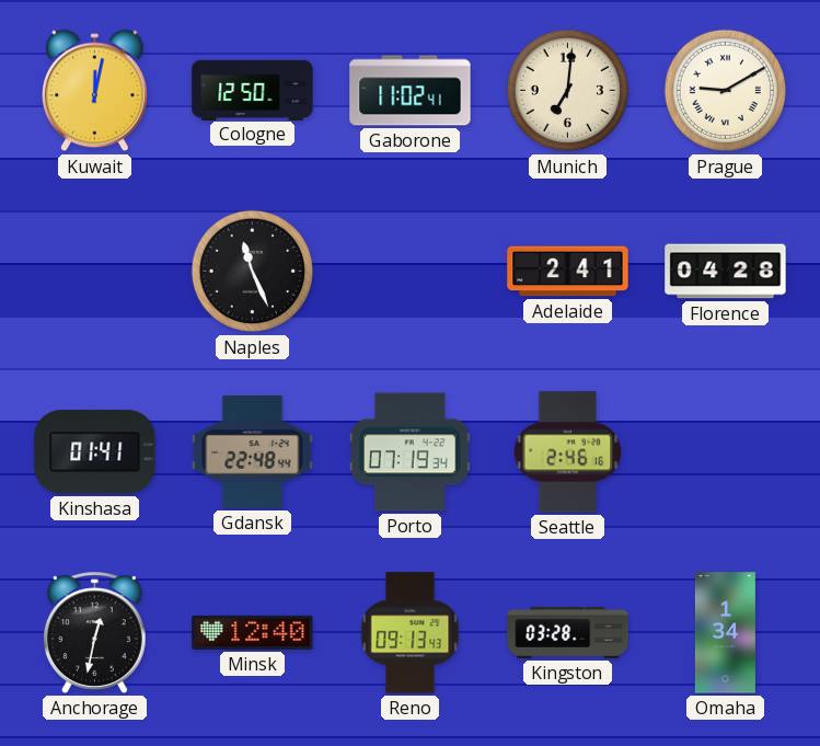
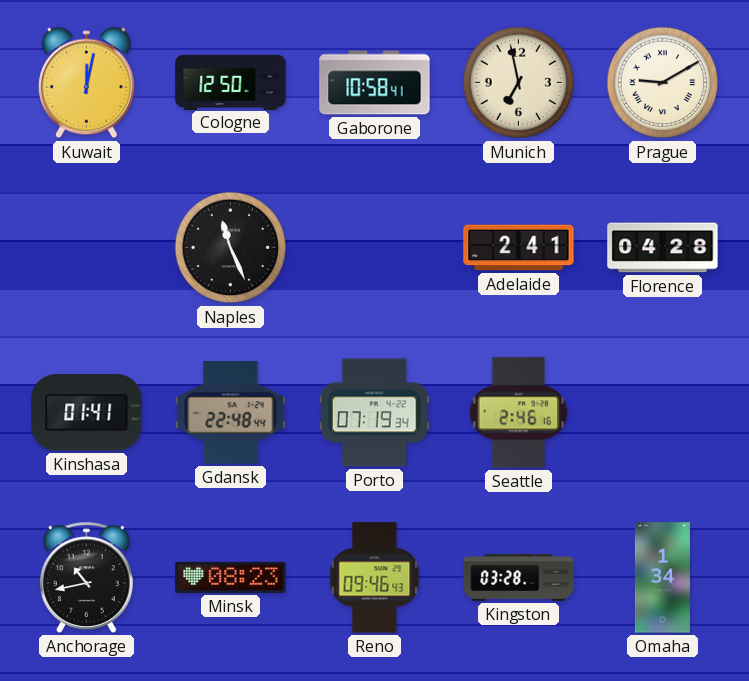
Gaborone: 11:02 -> 10:58
Munich: 7:01 -> 6:58
Anchorage: 12:32 -> 10:43
Minsk: 12:40 -> 08:23
Reno: 09:13 -> 09:46
